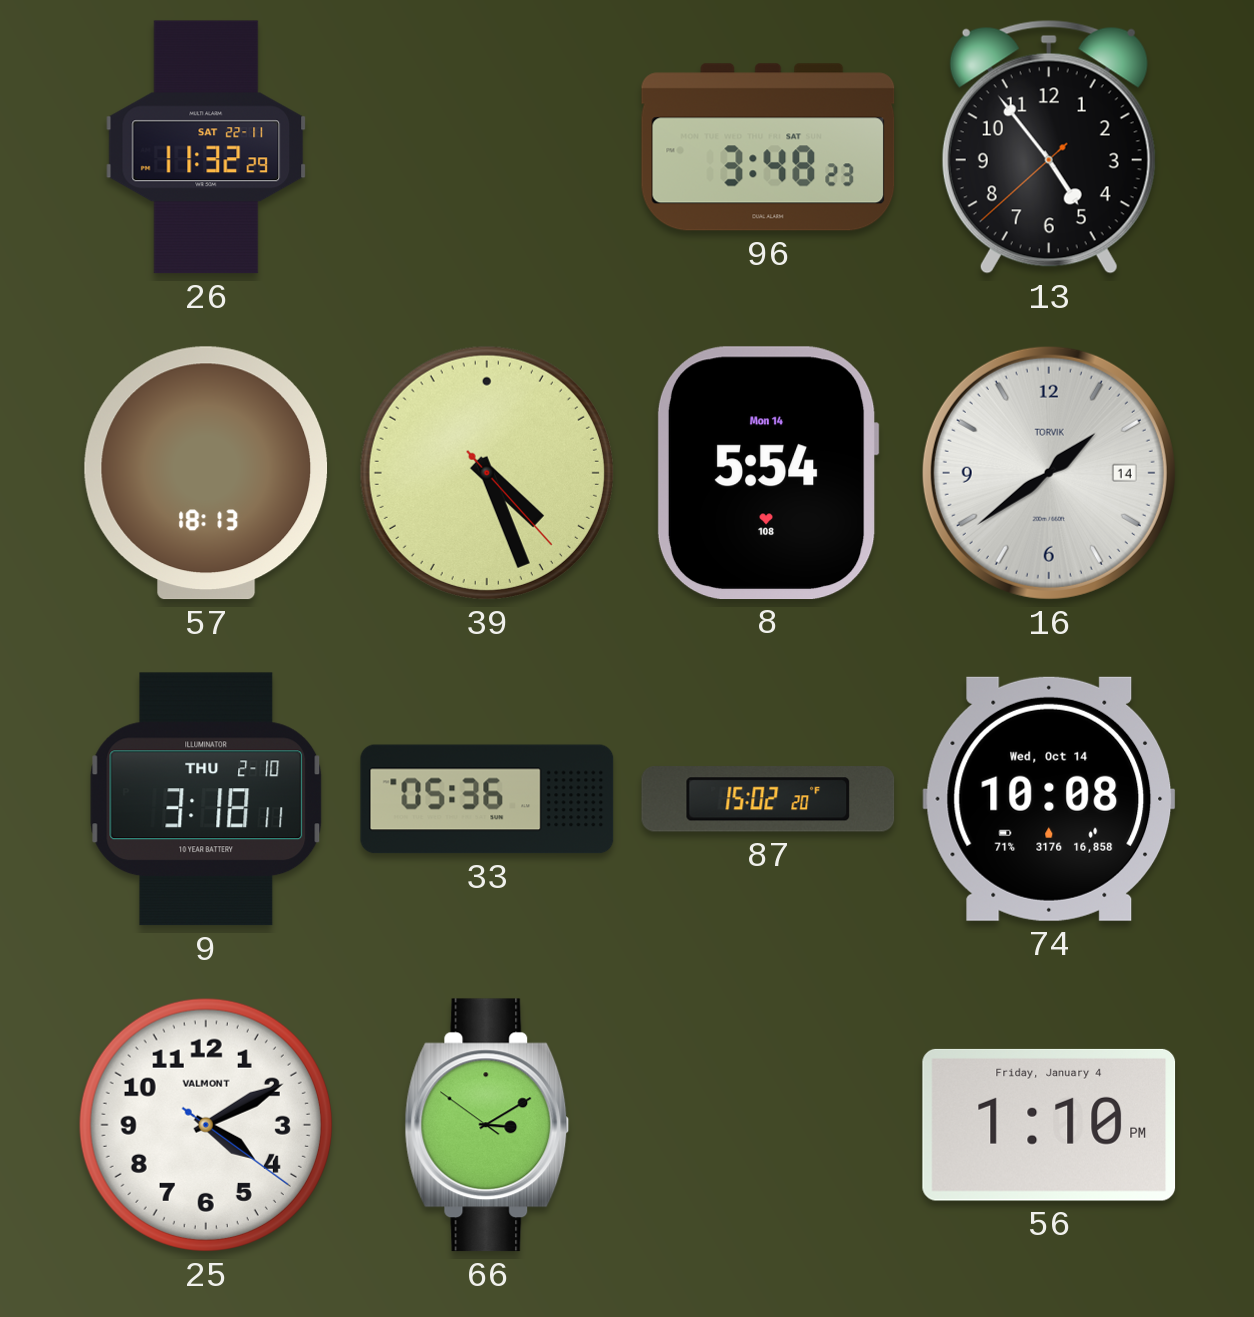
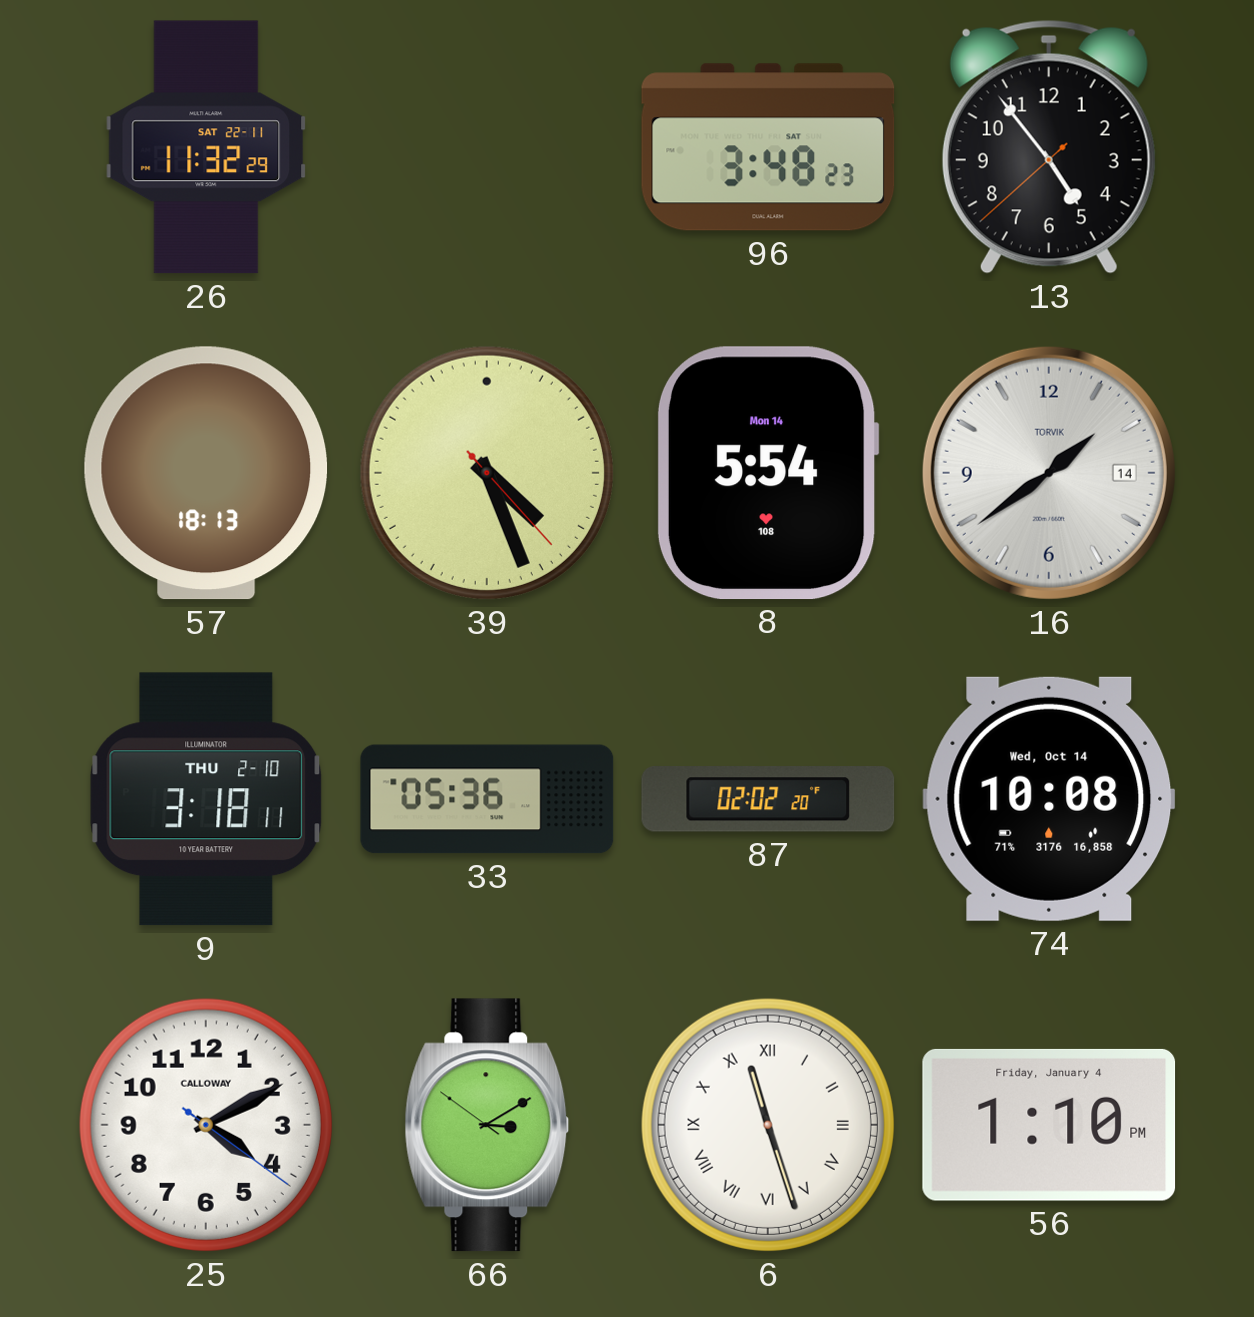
87: 15:02 -> 02:02
25 brand: VALMONT -> CALLOWAY
6: none -> 11:27
